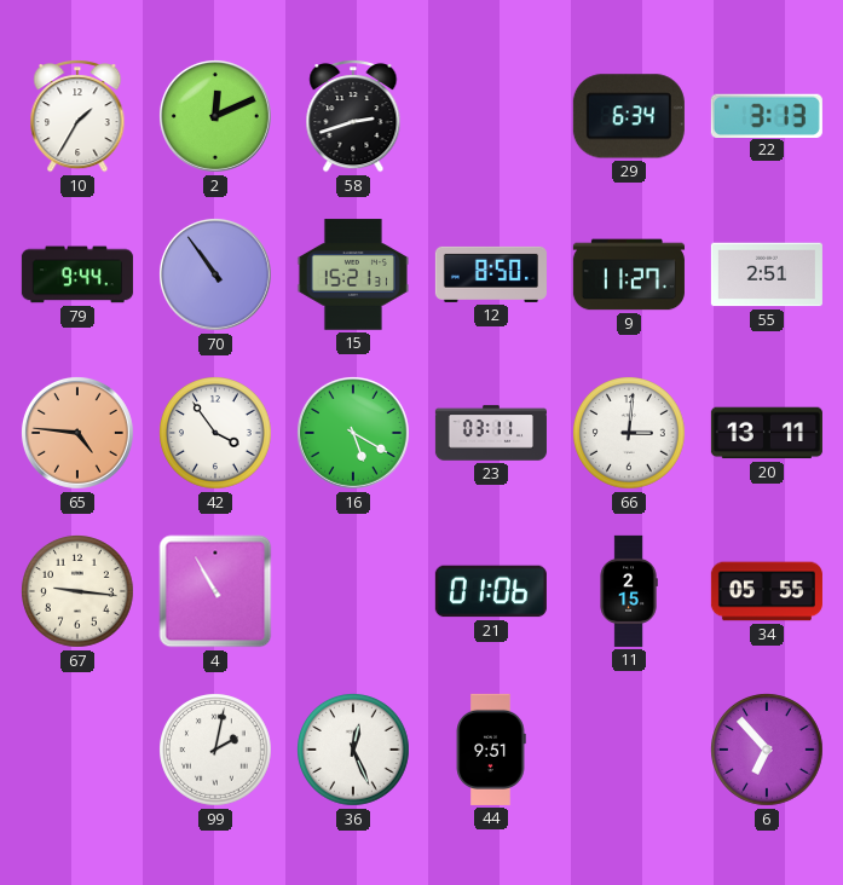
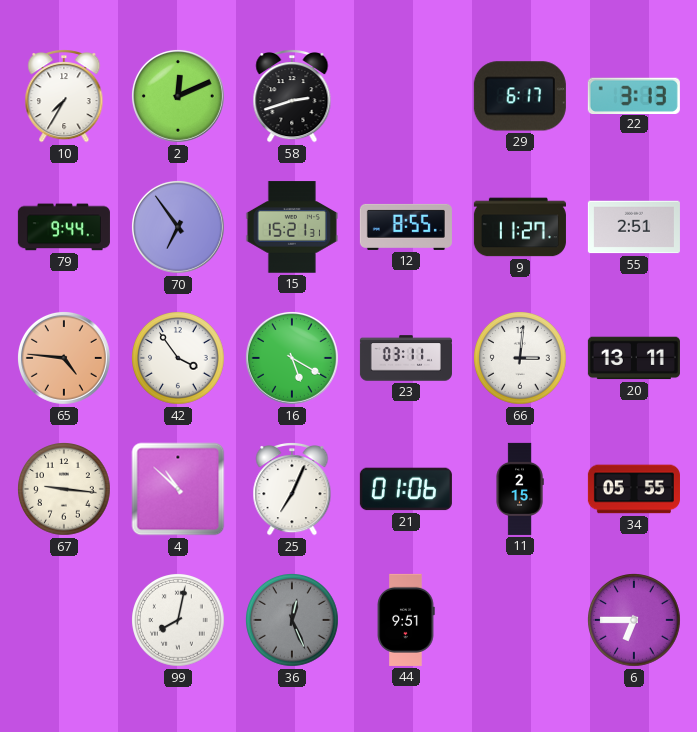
10: 1:35 -> 7:35
29: 6:34 -> 6:17
70: 10:54 -> 6:54
12: 8:50 -> 8:55
4: 10:55 -> 10:52
25: none -> 7:04
99: 2:02 -> 8:02
36 dial: white -> grey
6: 6:53 -> 6:45
